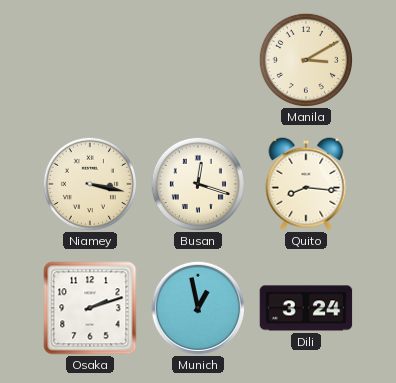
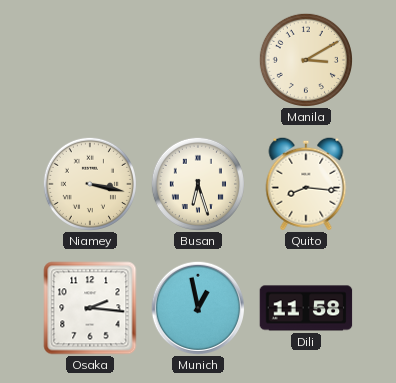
Busan: 12:18 -> 6:27
Osaka: 2:12 -> 2:16
Dili: 3:24 -> 11:58
